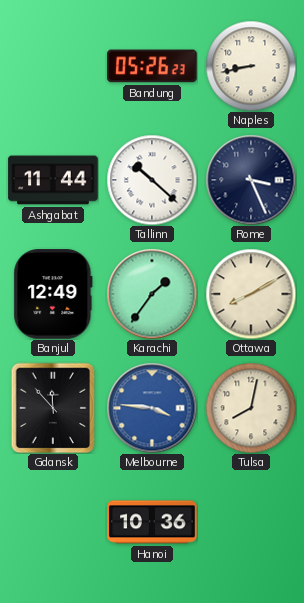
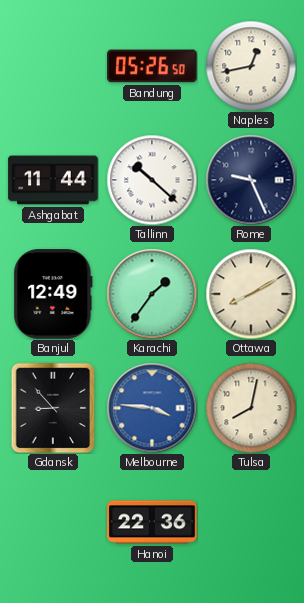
Bandung: 05:26:23 -> 05:26:50
Naples: 8:43 -> 12:43
Rome: 3:26 -> 9:26
Gdansk: 11:53 -> 8:53
Hanoi: 10:36 -> 22:36
